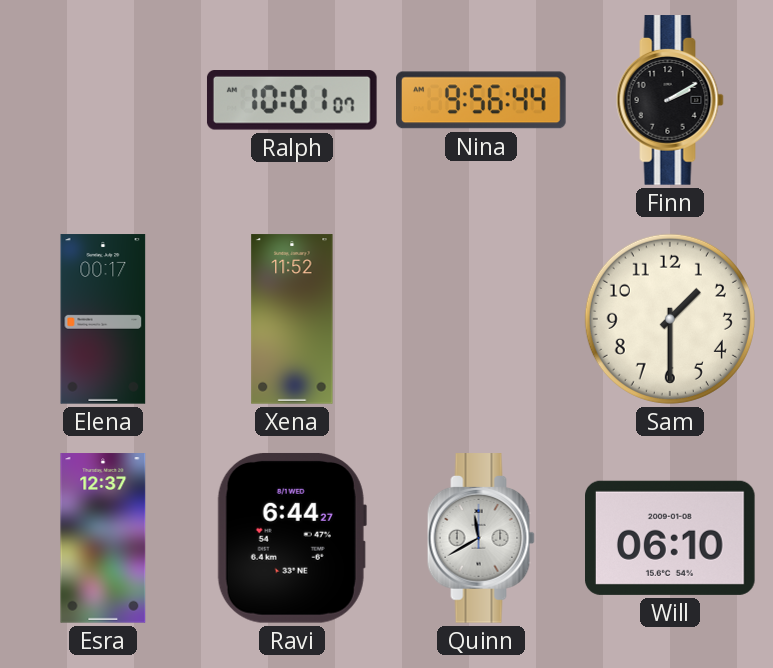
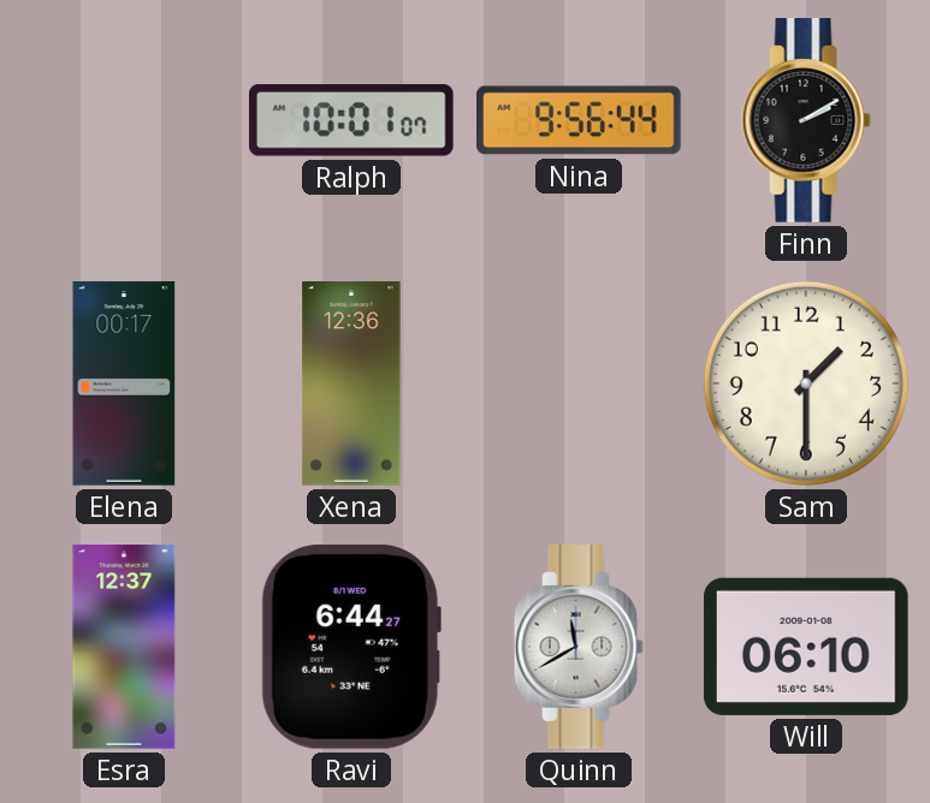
Xena: 11:52 -> 12:36
